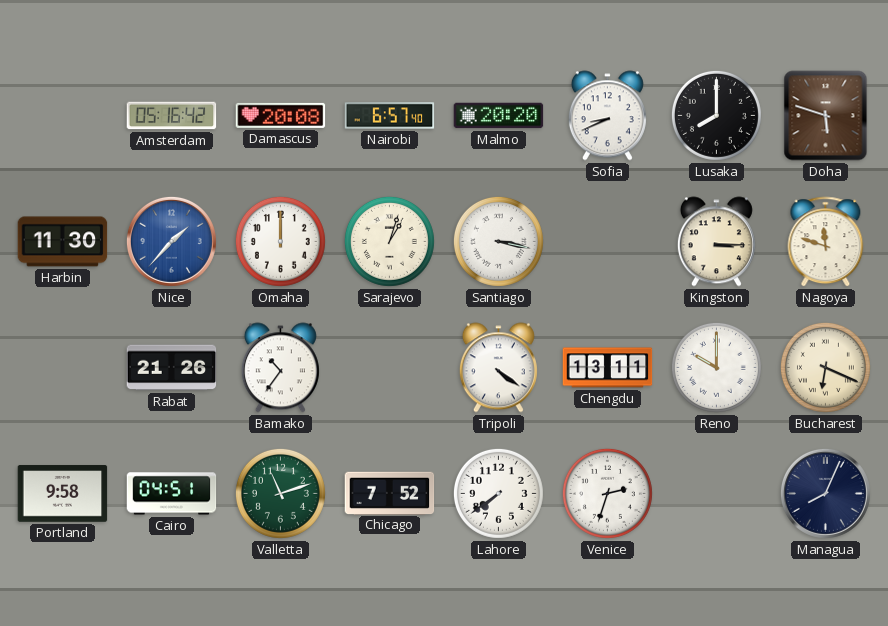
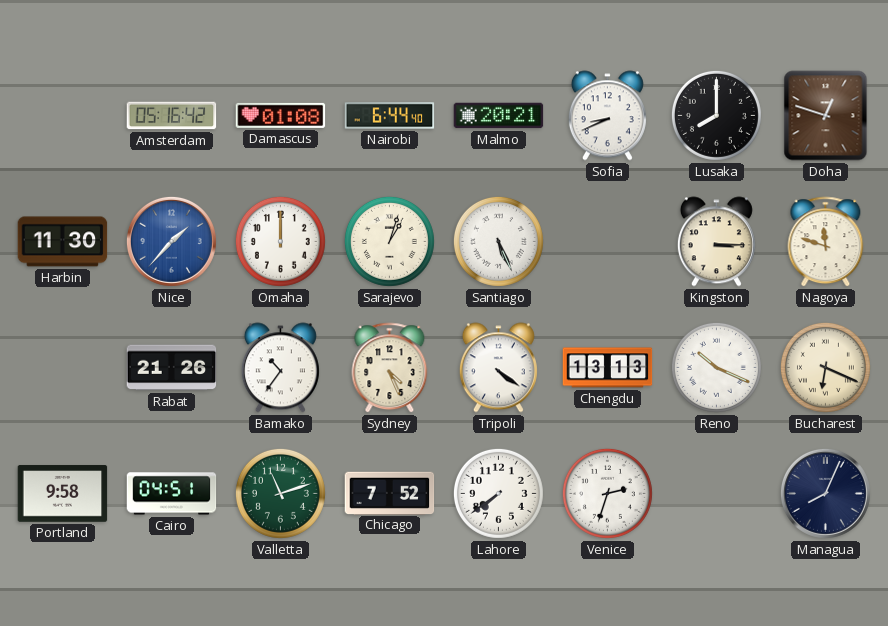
Damascus: 20:08 -> 01:08
Nairobi: 6:57 -> 6:44
Malmo: 20:20 -> 20:21
Doha: 5:48 -> 12:48
Santiago: 3:17 -> 5:26
Sydney: none -> 4:26
Chengdu: 13:11 -> 13:13
Reno: 10:00 -> 10:19
